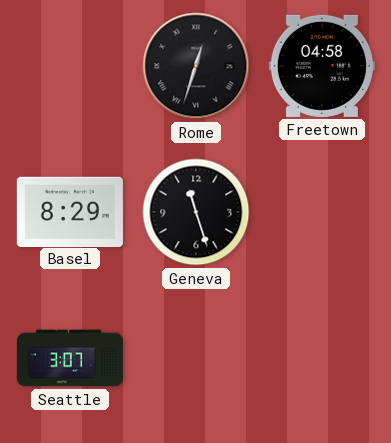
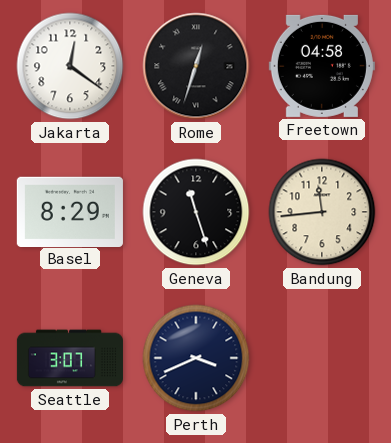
Jakarta: none -> 12:21
Bandung: none -> 11:44
Perth: none -> 3:41
